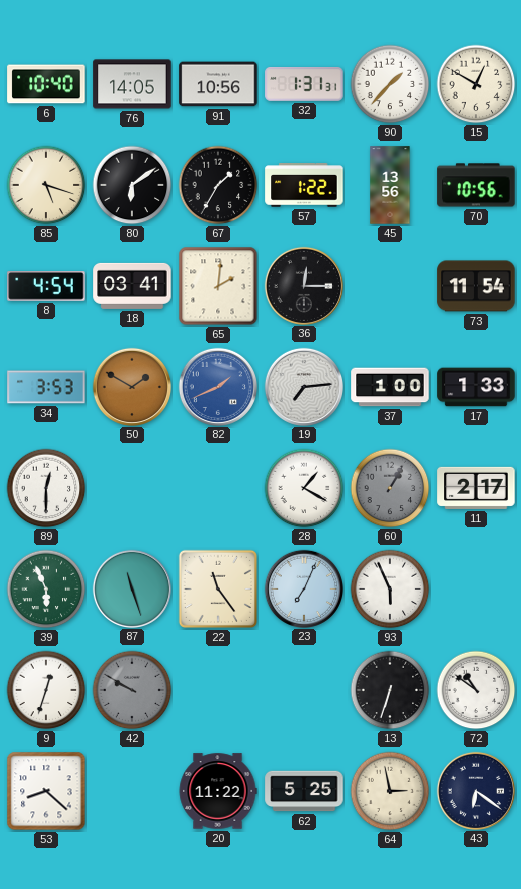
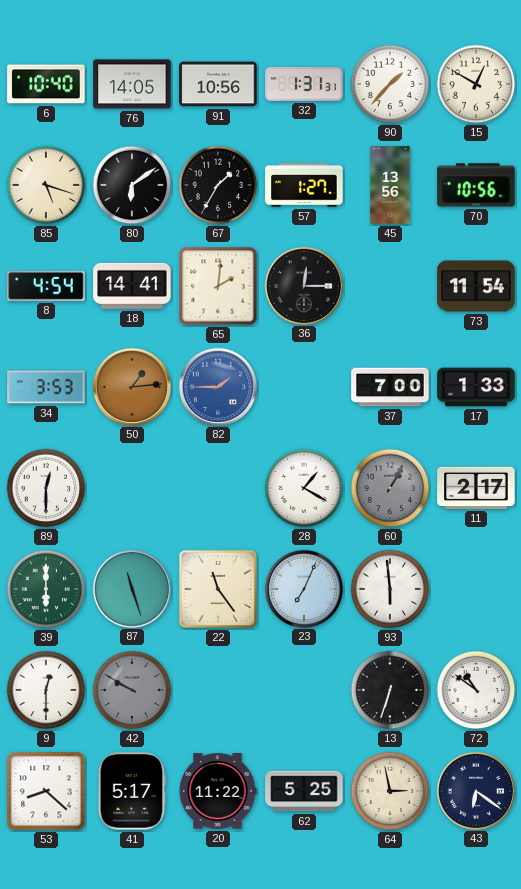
57: 1:22 -> 1:27
18: 03:41 -> 14:41
50: 1:50 -> 1:14
82: 1:41 -> 1:45
19: 7:14 -> none
37: 1:00 -> 7:00
39: 5:56 -> 6:00
93: 5:56 -> 5:59
9: 12:33 -> 12:30
41: none -> 5:17
